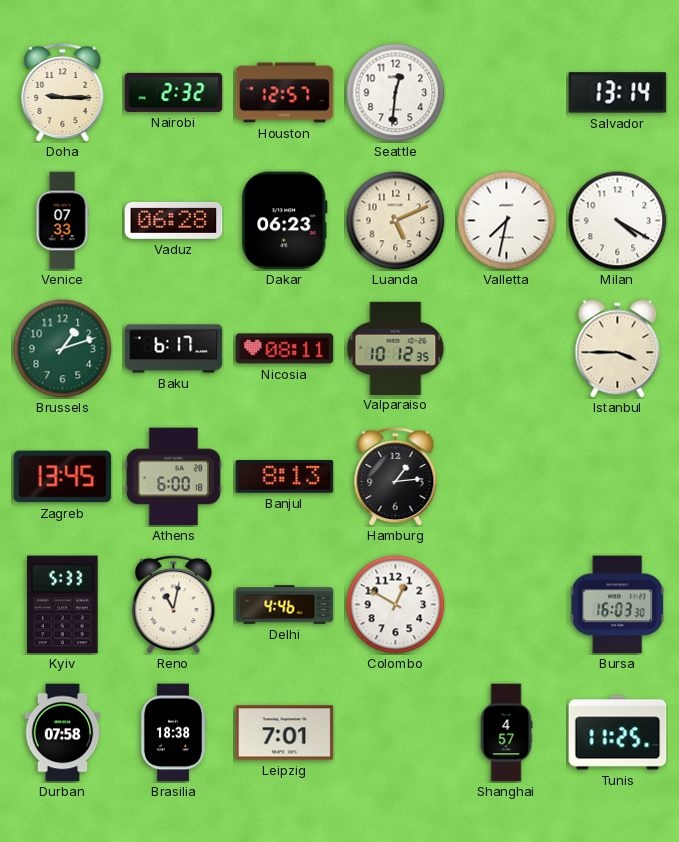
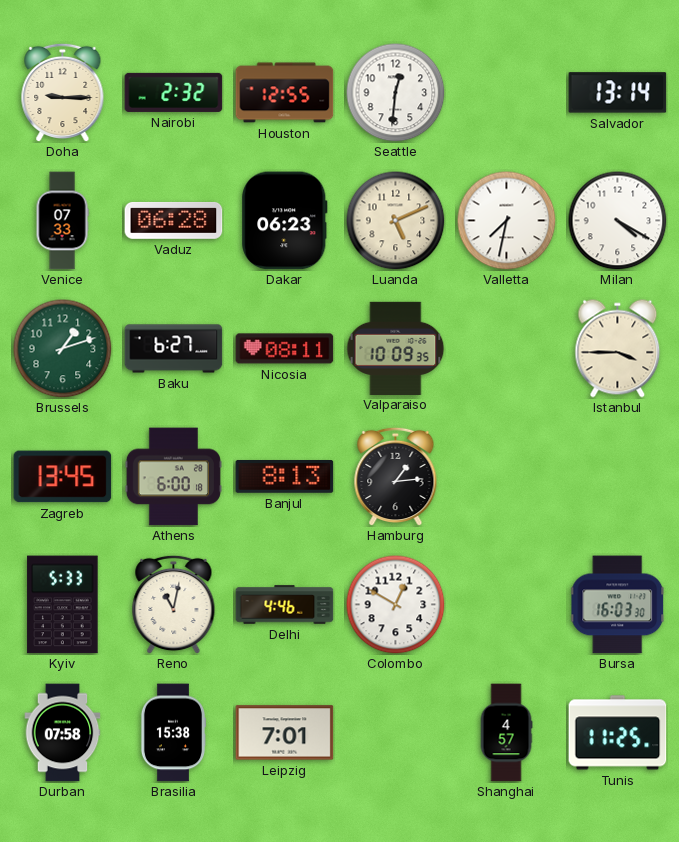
Houston: 12:57 -> 12:55
Baku: 6:17 -> 6:27
Valparaiso: 10:12 -> 10:09
Brasilia: 18:38 -> 15:38
